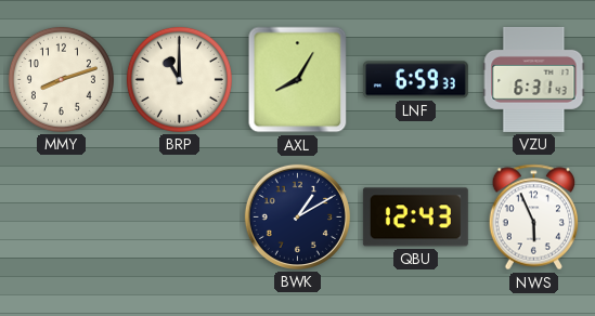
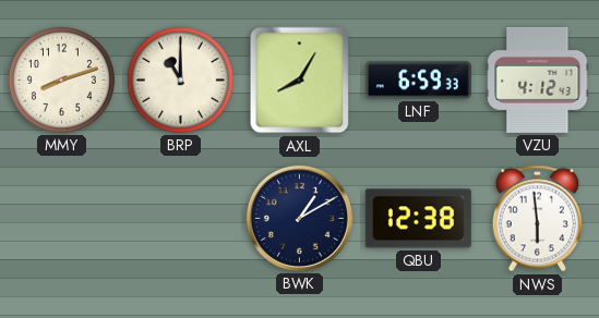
VZU: 6:31 -> 4:12
QBU: 12:43 -> 12:38
NWS: 5:56 -> 5:59
